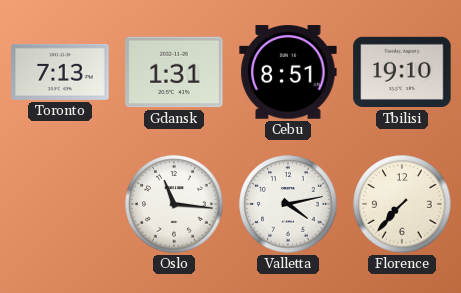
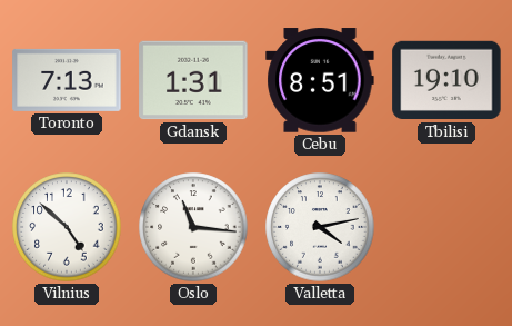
Vilnius: none -> 4:52
Florence: 7:37 -> none
